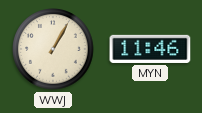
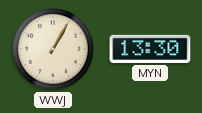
MYN: 11:46 -> 13:30
